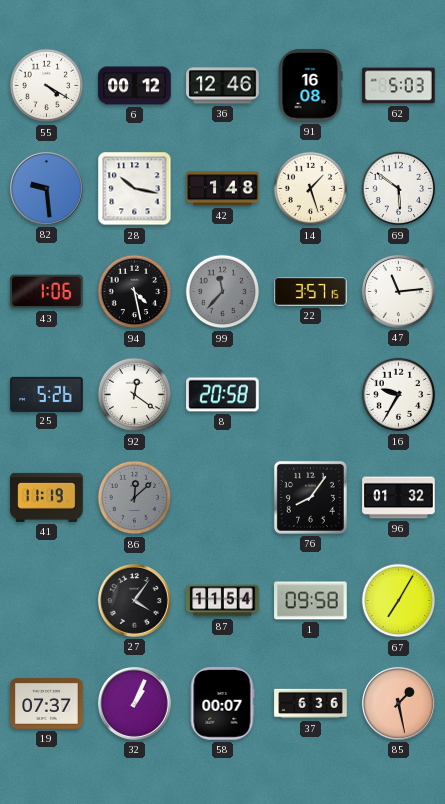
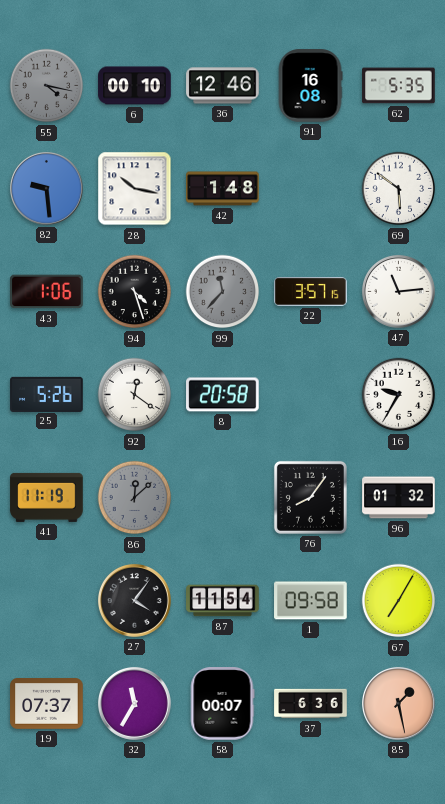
55: 4:20 -> 4:17
55 dial: white -> grey
6: 00:12 -> 00:10
62: 5:03 -> 5:35
14: 1:27 -> none
94: 4:28 -> 4:27
32: 1:04 -> 11:35
